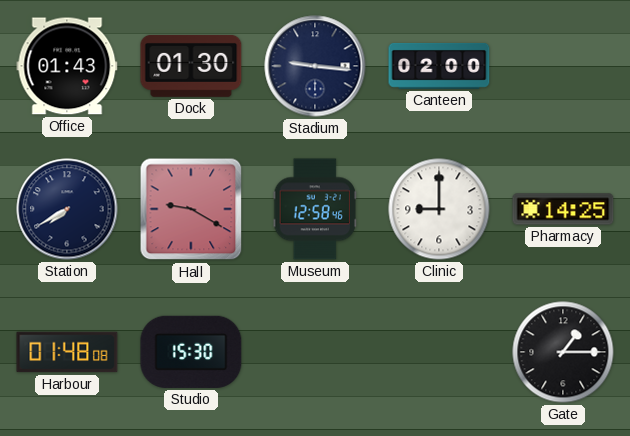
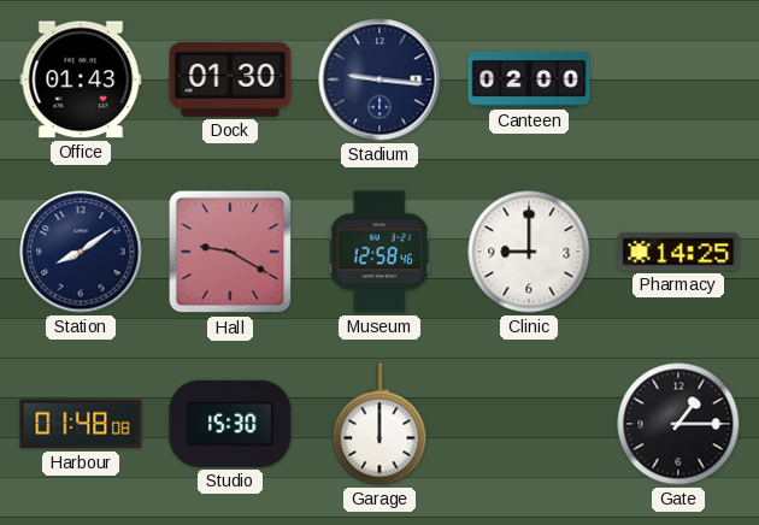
Station: 7:40 -> 8:09
Garage: none -> 12:00
